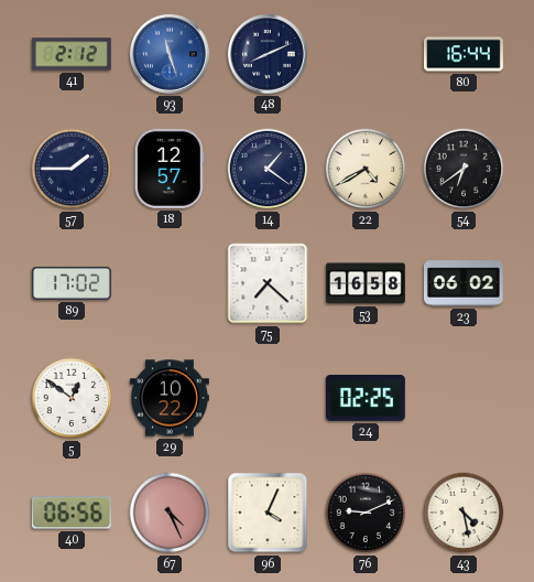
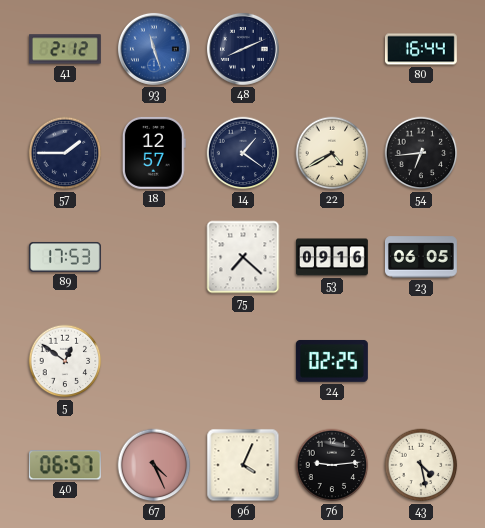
54: 6:39 -> 6:44
89: 17:02 -> 17:53
53: 16:58 -> 09:16
23: 06:02 -> 06:05
29: 10:22 -> none
40: 06:56 -> 06:57
76: 9:11 -> 9:14
